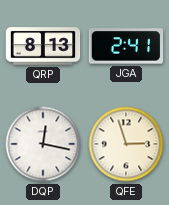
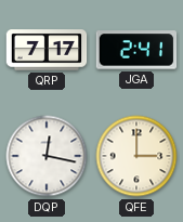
QRP: 8:13 -> 7:17
QFE: 2:57 -> 3:00
